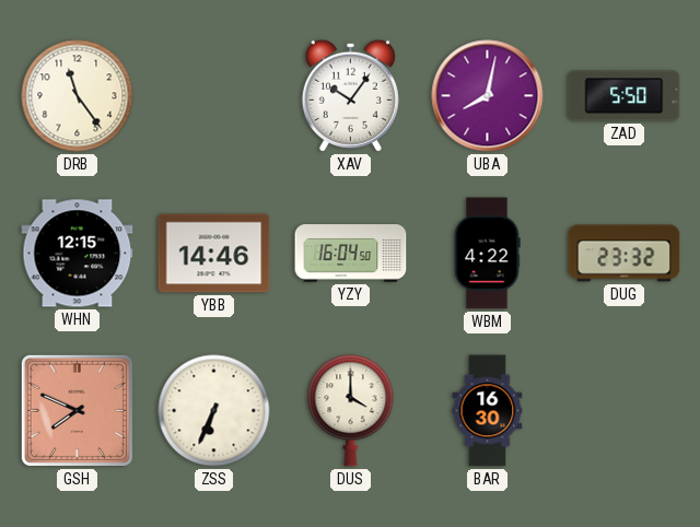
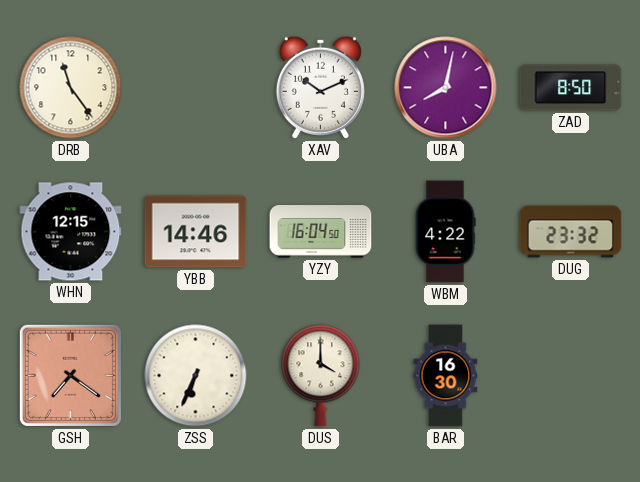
XAV: 10:06 -> 10:11
ZAD: 5:50 -> 8:50
GSH: 7:49 -> 7:21
